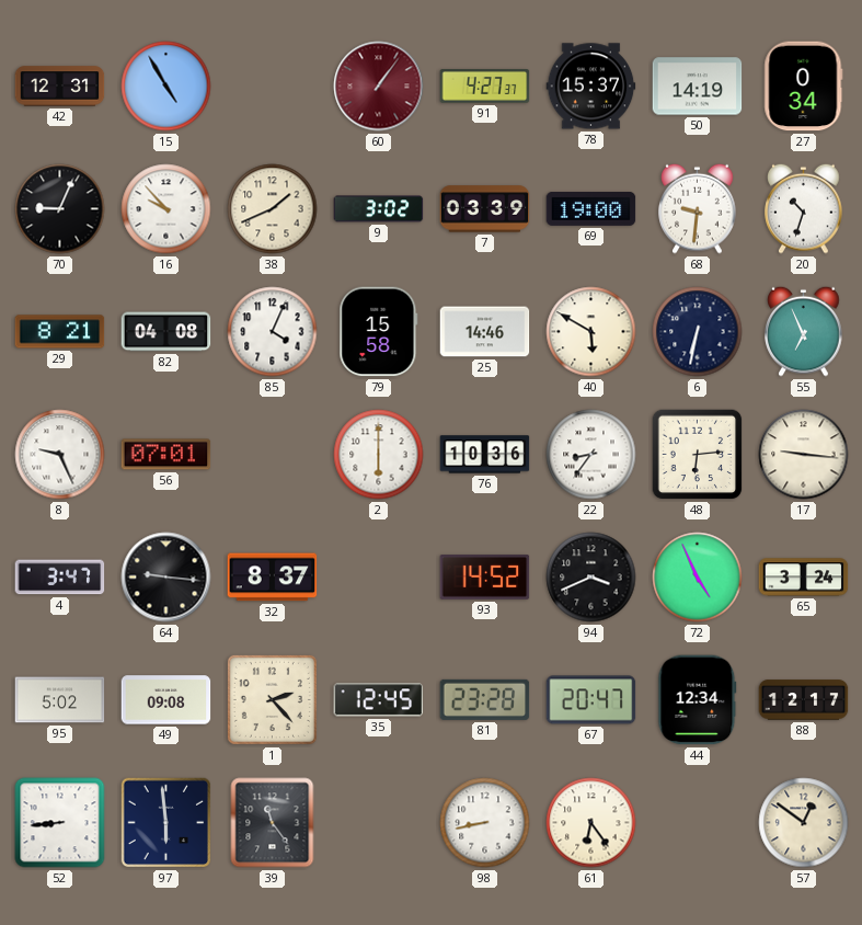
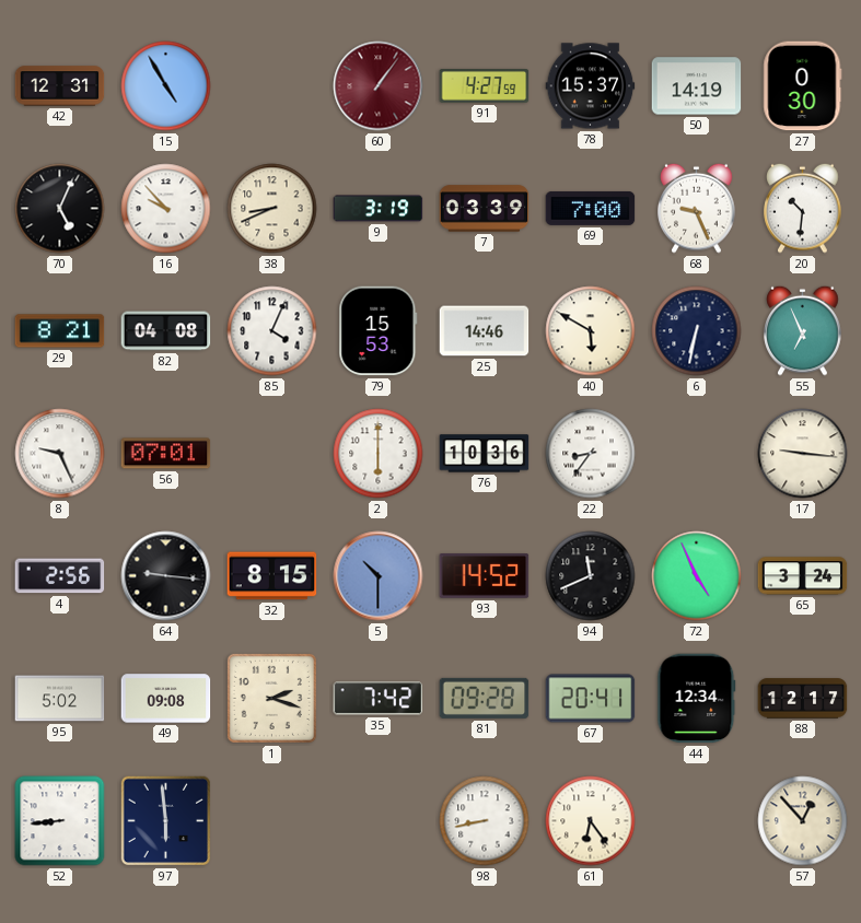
91: 4:27:37 -> 4:27:59
27: 0:34 -> 0:30
70: 9:04 -> 5:04
38: 1:41 -> 8:41
9: 3:02 -> 3:19
69: 19:00 -> 7:00
68: 9:31 -> 9:26
20: 10:33 -> 10:31
79: 15:58 -> 15:53
48: 6:14 -> none
4: 3:47 -> 2:56
32: 8:37 -> 8:15
5: none -> 10:30
94: 3:41 -> 11:41
1: 2:23 -> 2:18
35: 12:45 -> 7:42
81: 23:28 -> 09:28
67: 20:47 -> 20:41
39: 11:24 -> none
57: 12:51 -> 12:53
